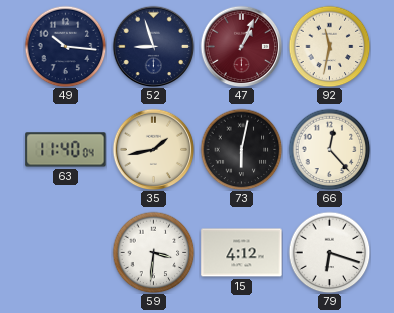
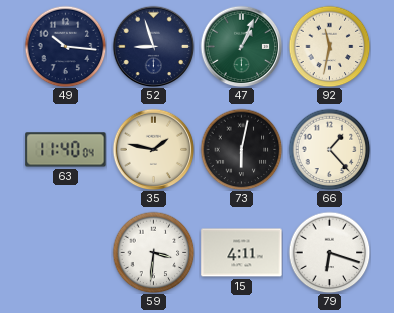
47 dial: burgundy -> green
35: 1:43 -> 1:47
66: 12:23 -> 1:23
15: 4:12 -> 4:11
